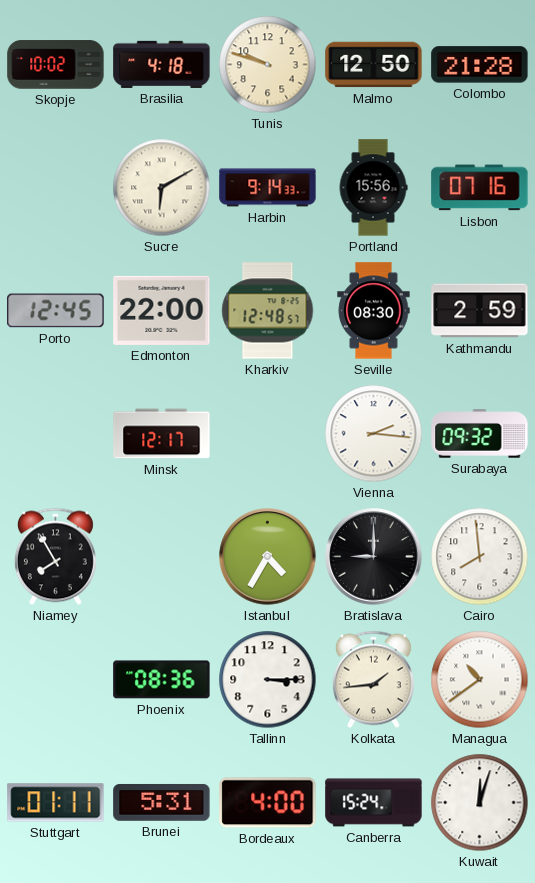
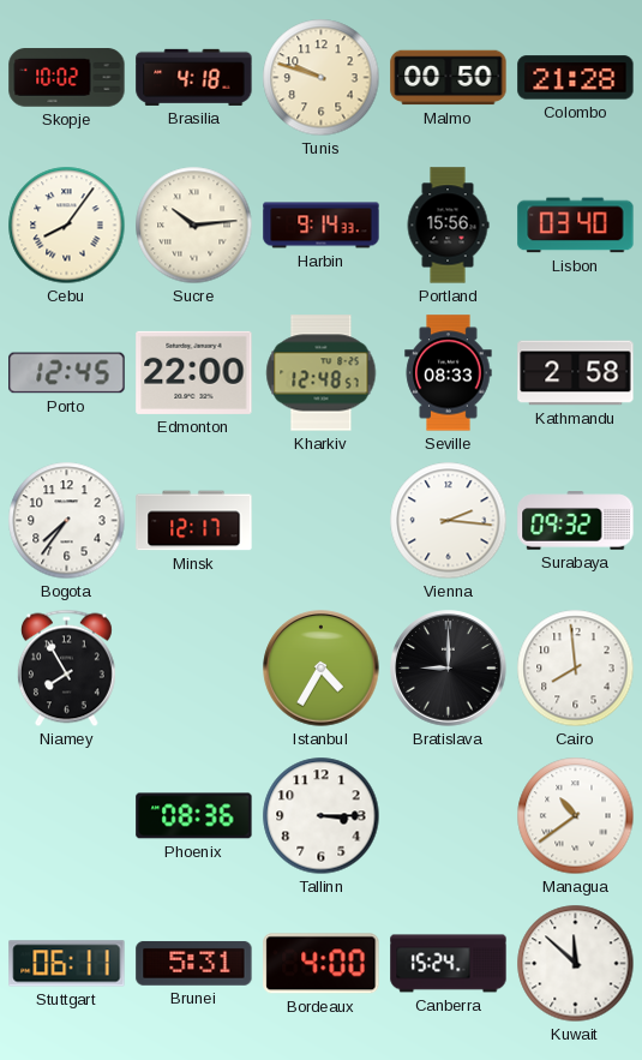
Malmo: 12:50 -> 00:50
Cebu: none -> 8:06
Sucre: 6:10 -> 10:14
Lisbon: 07:16 -> 03:40
Seville: 08:30 -> 08:33
Kathmandu: 2:59 -> 2:58
Bogota: none -> 7:36
Kolkata: 1:44 -> none
Stuttgart: 01:11 -> 06:11
Kuwait: 12:03 -> 11:52
